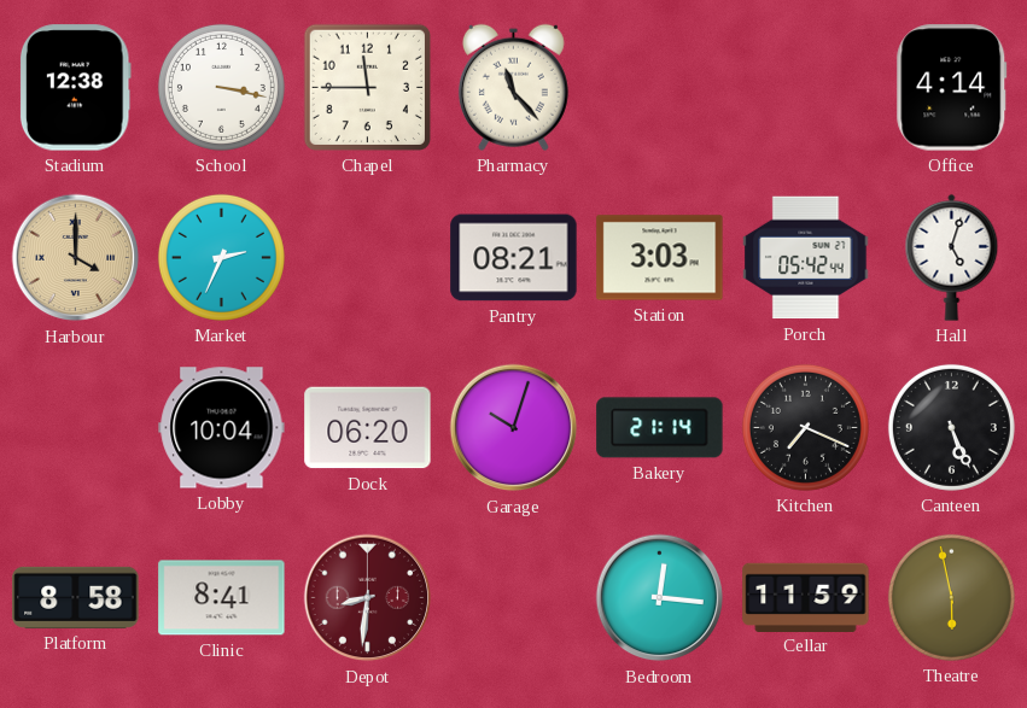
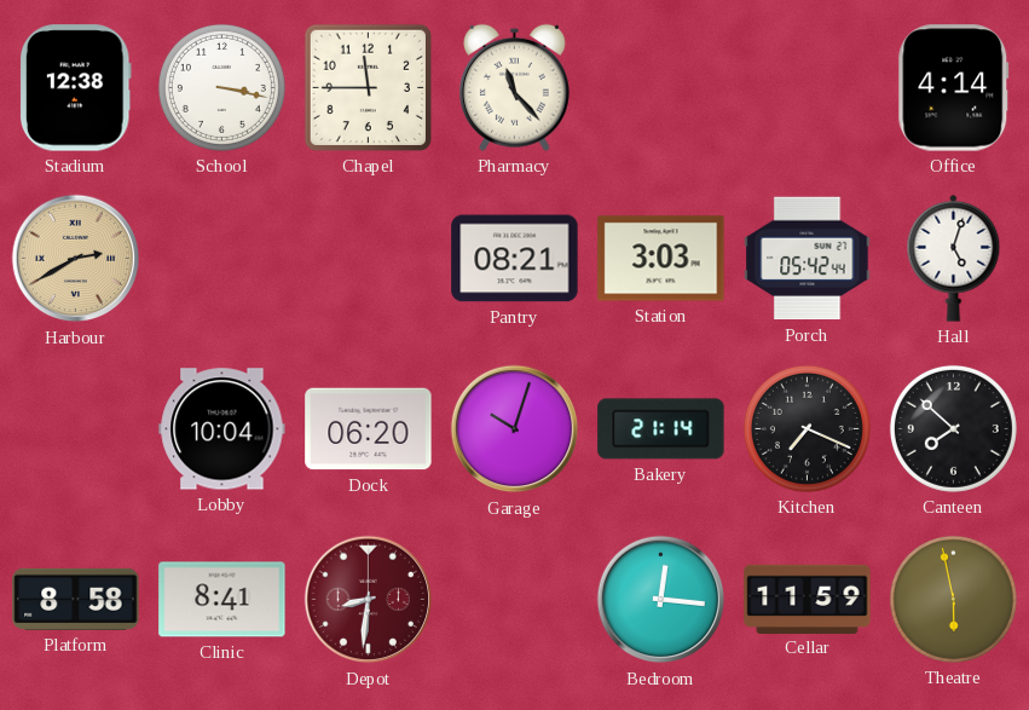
Harbour: 4:00 -> 2:40
Market: 2:34 -> none
Canteen: 5:26 -> 7:52
